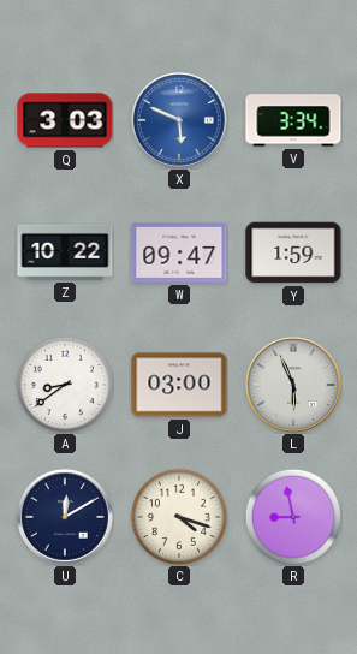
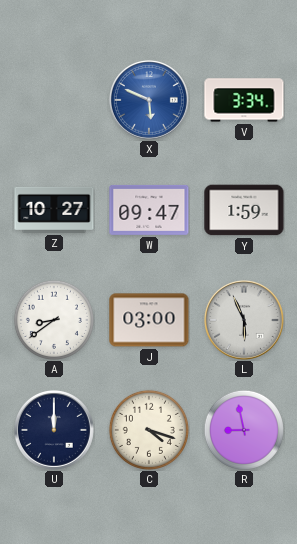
Q: 3:03 -> none
Z: 10:22 -> 10:27
U: 12:10 -> 12:00
